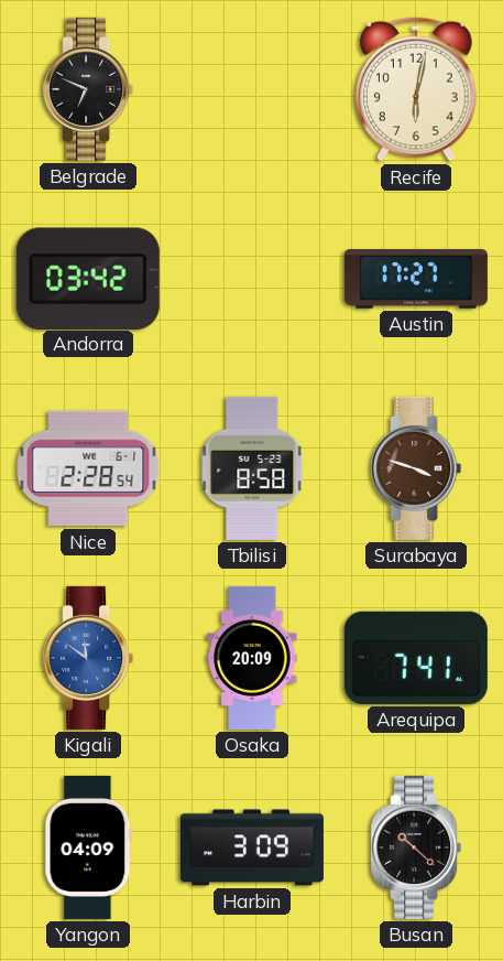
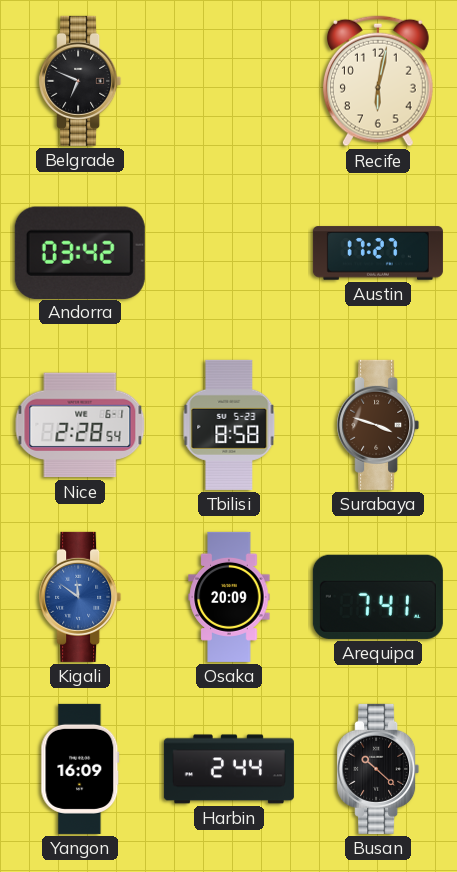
Yangon: 04:09 -> 16:09
Harbin: 3:09 -> 2:44
